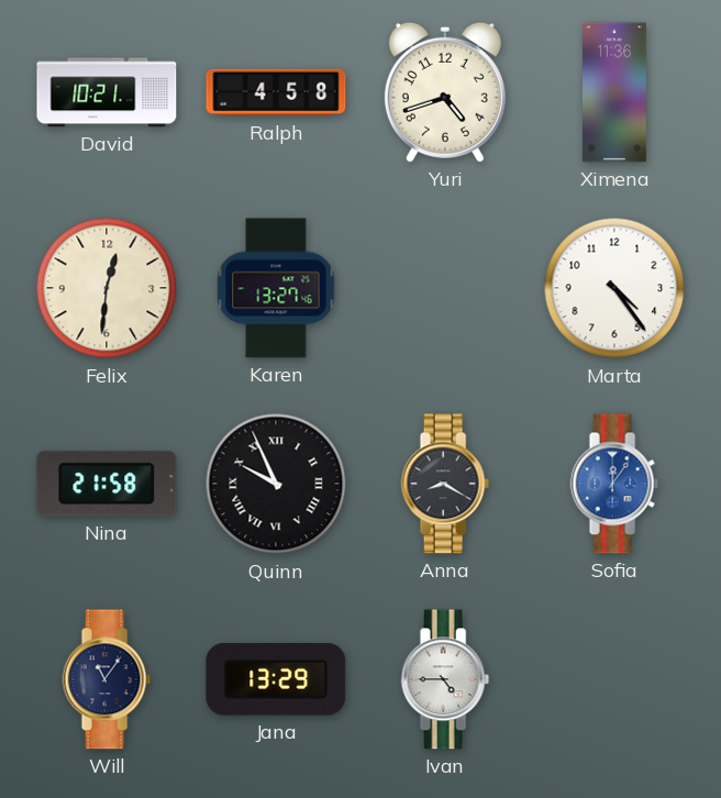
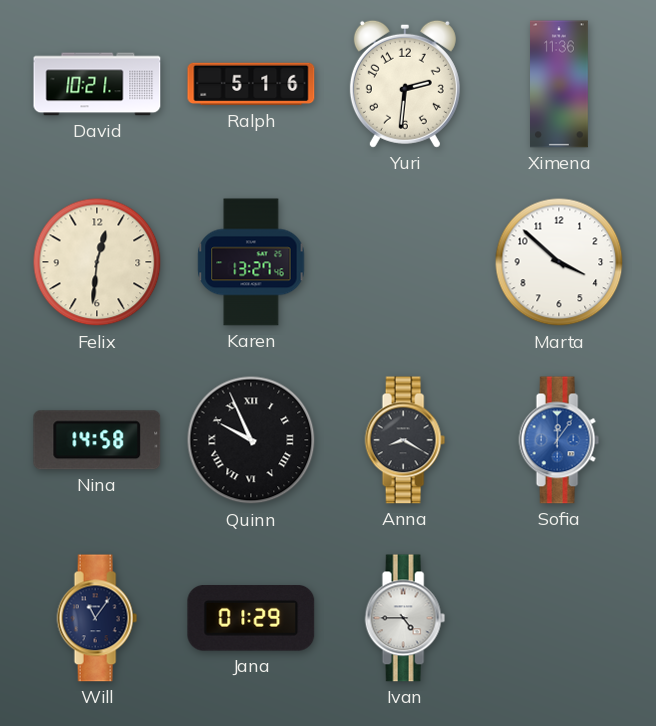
Ralph: 4:58 -> 5:16
Yuri: 4:42 -> 2:31
Marta: 4:24 -> 3:52
Nina: 21:58 -> 14:58
Jana: 13:29 -> 01:29
